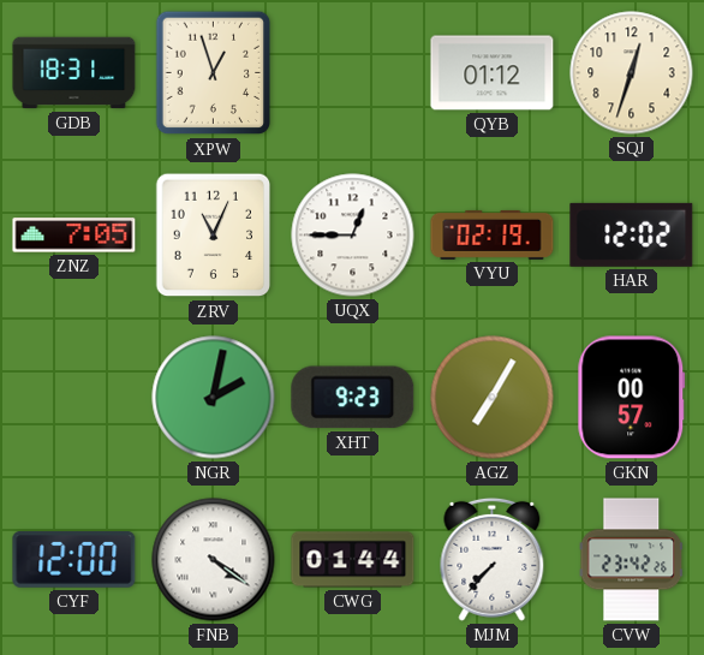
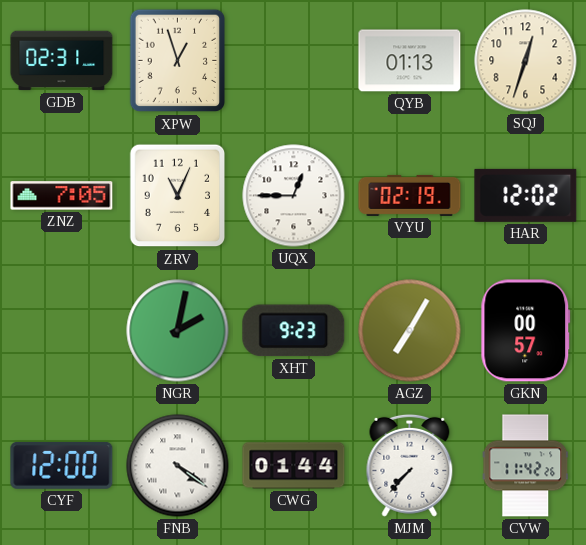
GDB: 18:31 -> 02:31
QYB: 01:12 -> 01:13
CVW: 23:42 -> 11:42
